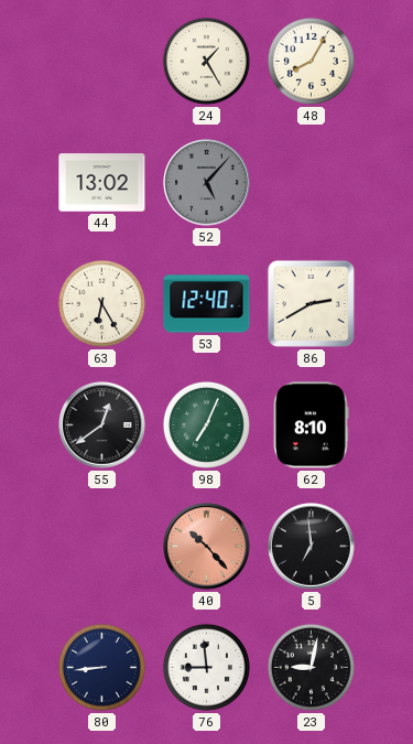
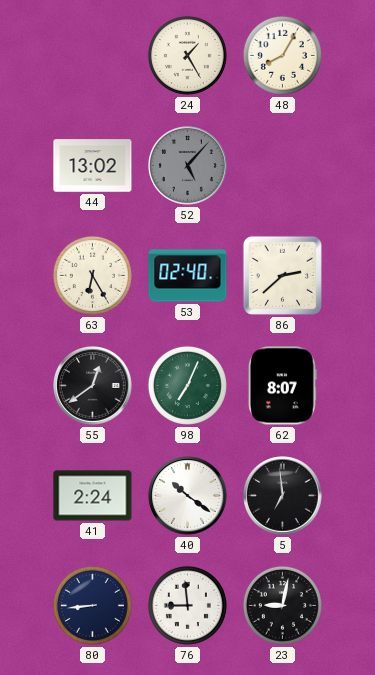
53: 12:40 -> 02:40
86: 2:40 -> 2:38
62: 8:10 -> 8:07
41: none -> 2:24
40: 10:23 -> 10:21
40 dial: salmon -> white
